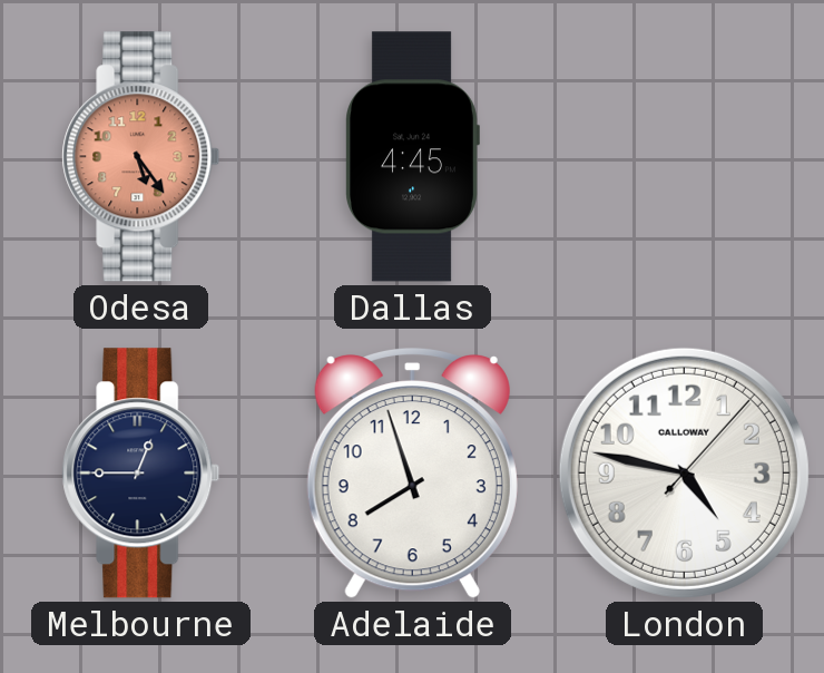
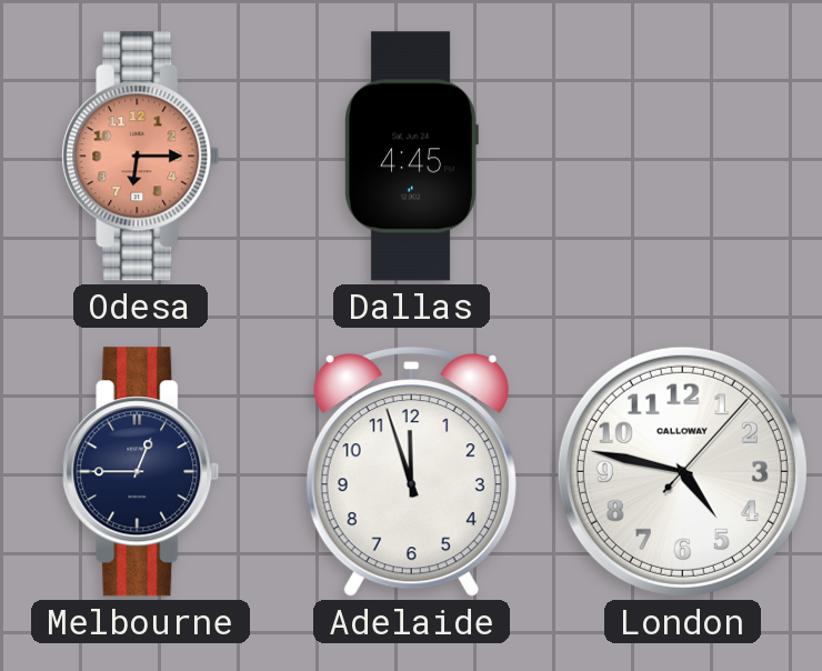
Odesa: 5:24 -> 6:15
Adelaide: 7:57 -> 11:57
